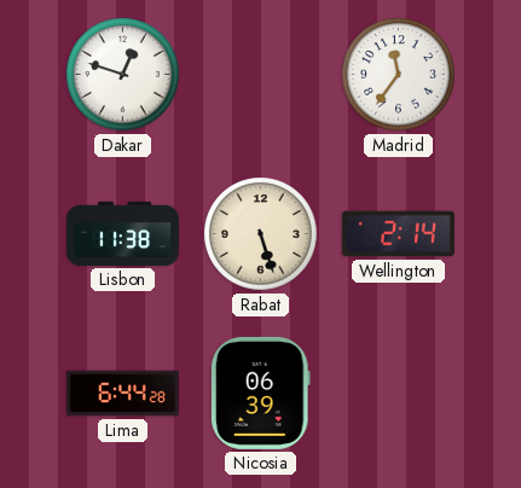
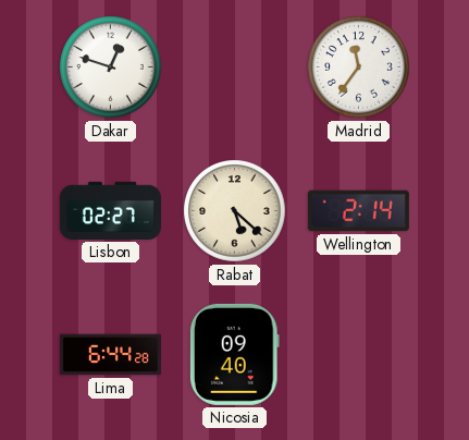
Lisbon: 11:38 -> 02:27
Rabat: 5:27 -> 5:22
Nicosia: 06:39 -> 09:40
